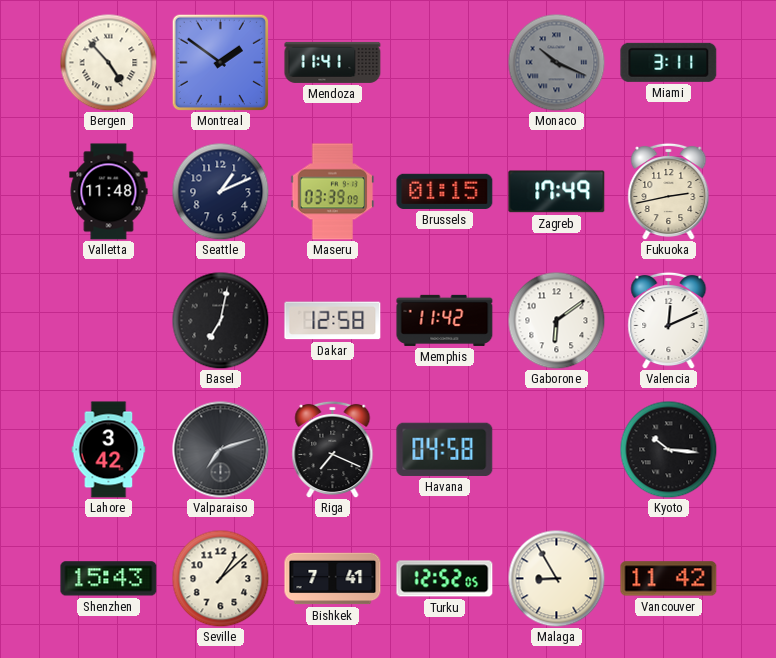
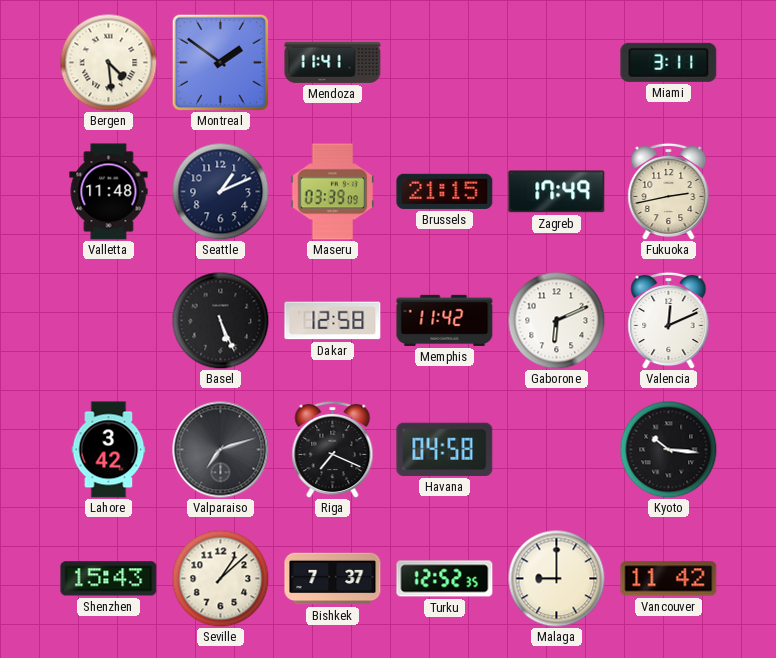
Bergen: 4:53 -> 4:29
Monaco: 10:19 -> none
Brussels: 01:15 -> 21:15
Basel: 7:02 -> 5:26
Gaborone: 6:09 -> 6:11
Bishkek: 7:41 -> 7:37
Turku: 12:52:05 -> 12:52:35
Malaga: 8:55 -> 9:00
